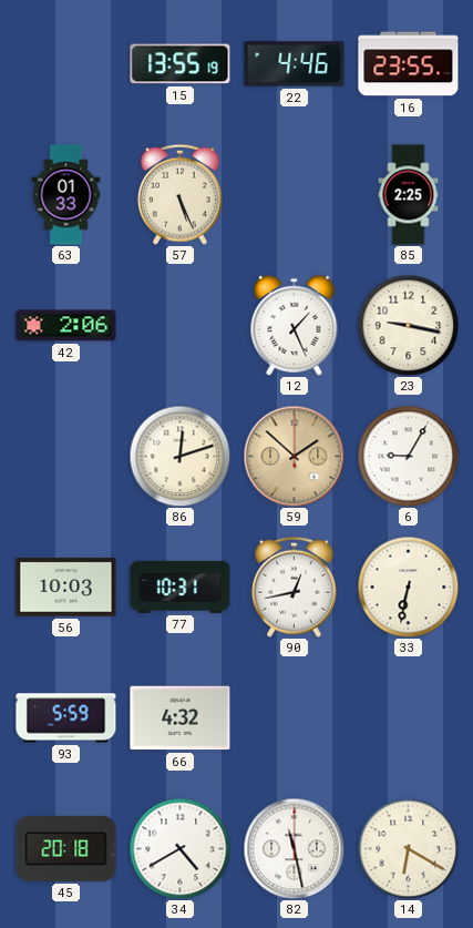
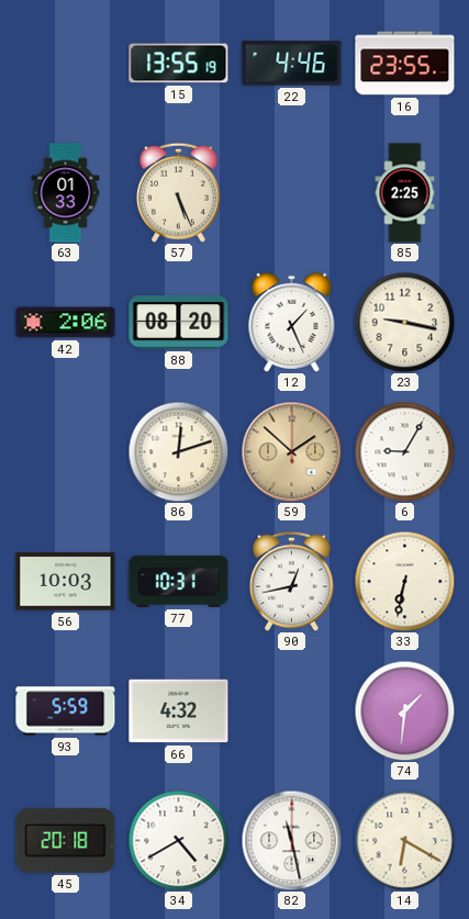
88: none -> 08:20
74: none -> 1:31
